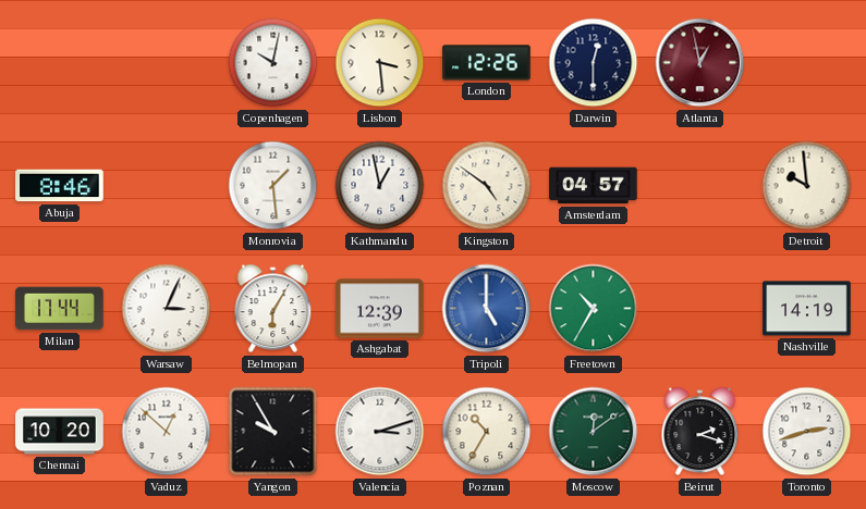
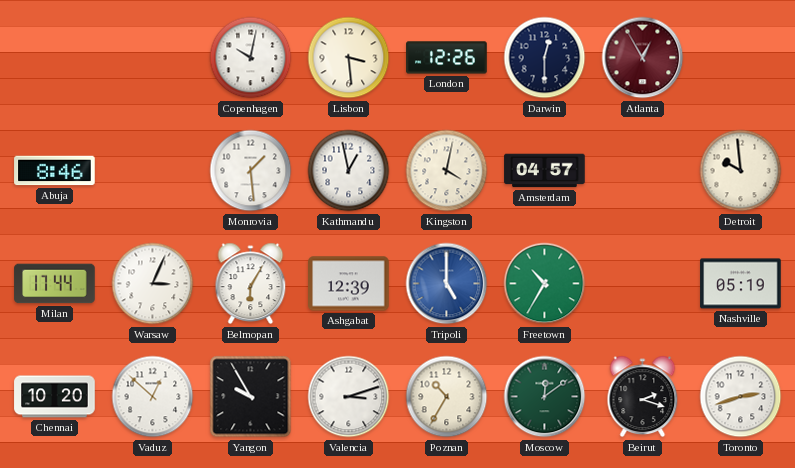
Atlanta: 12:58 -> 12:55
Kingston: 4:51 -> 4:02
Nashville: 14:19 -> 05:19
